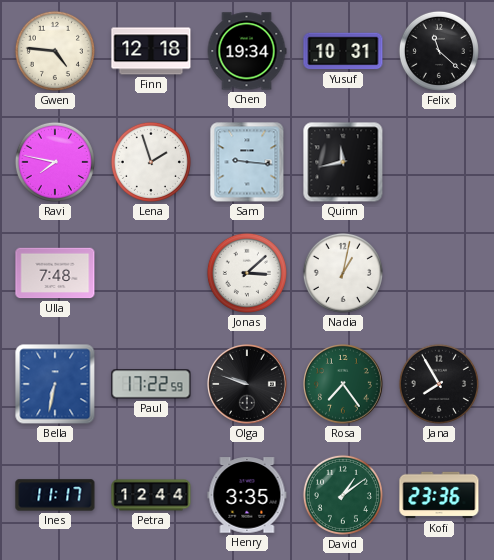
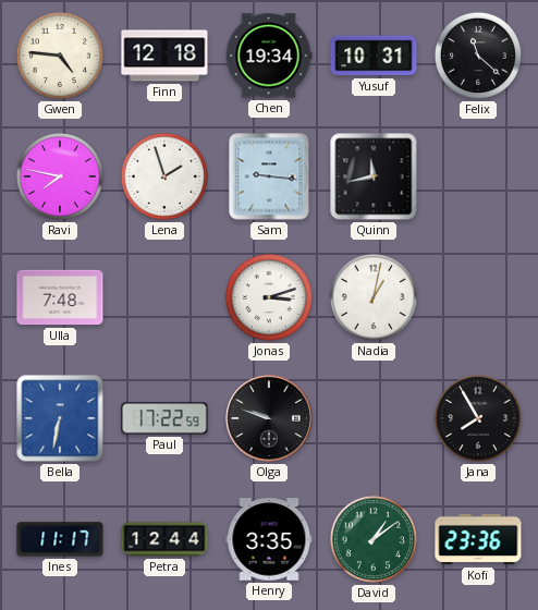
Jonas: 3:08 -> 3:12
Rosa: 7:24 -> none
